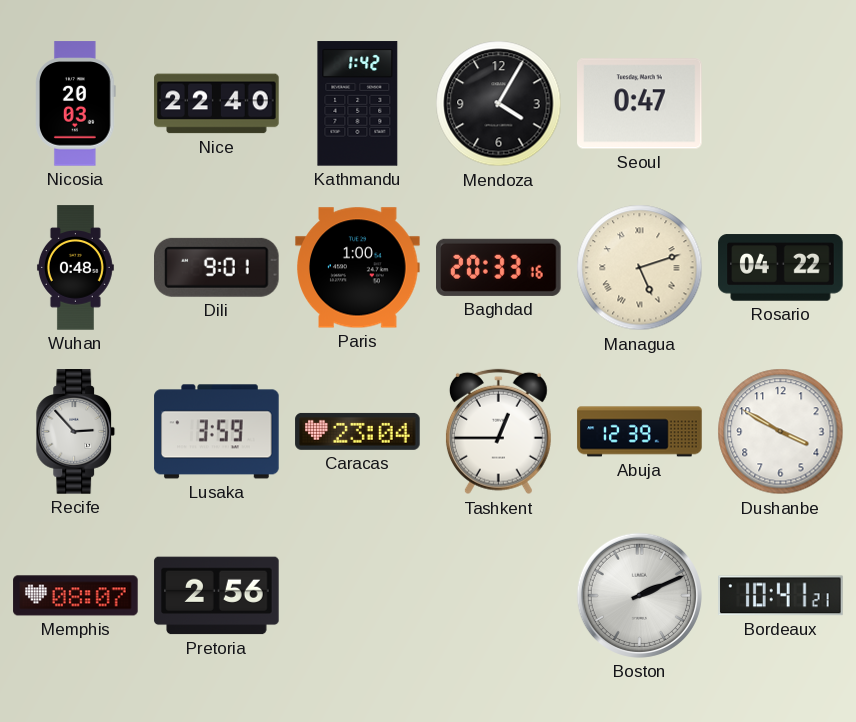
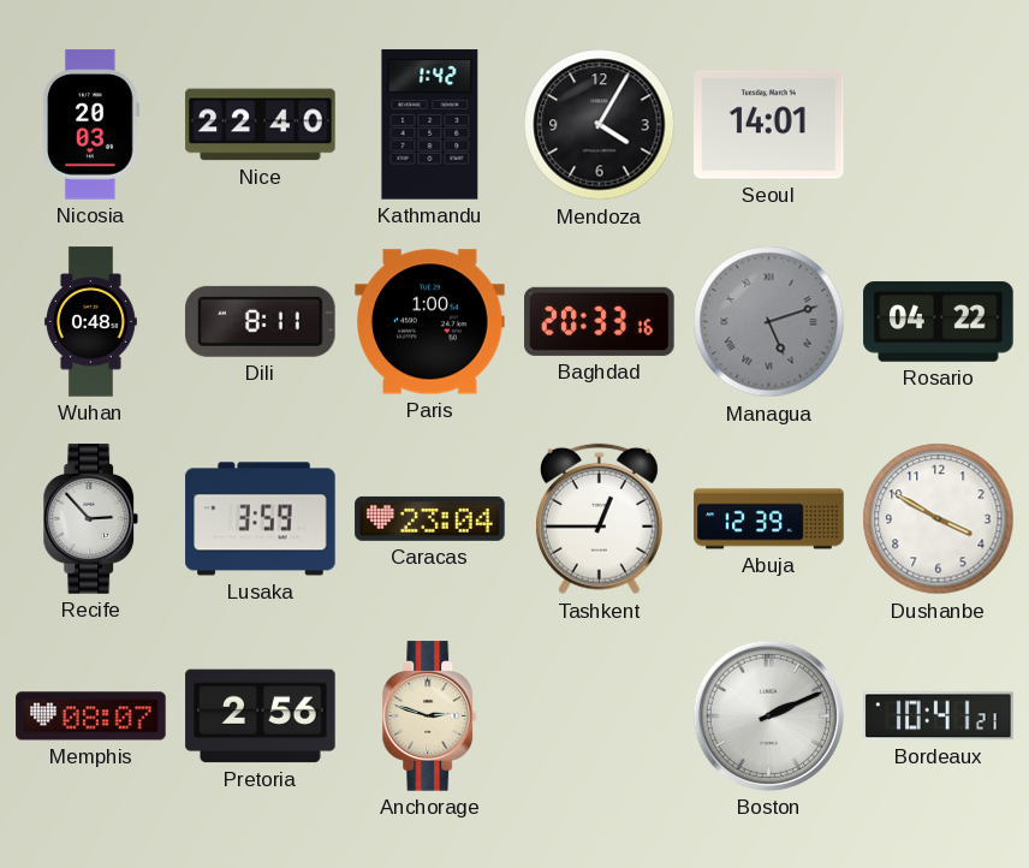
Seoul: 0:47 -> 14:01
Dili: 9:01 -> 8:11
Managua dial: cream -> grey
Anchorage: none -> 2:48
